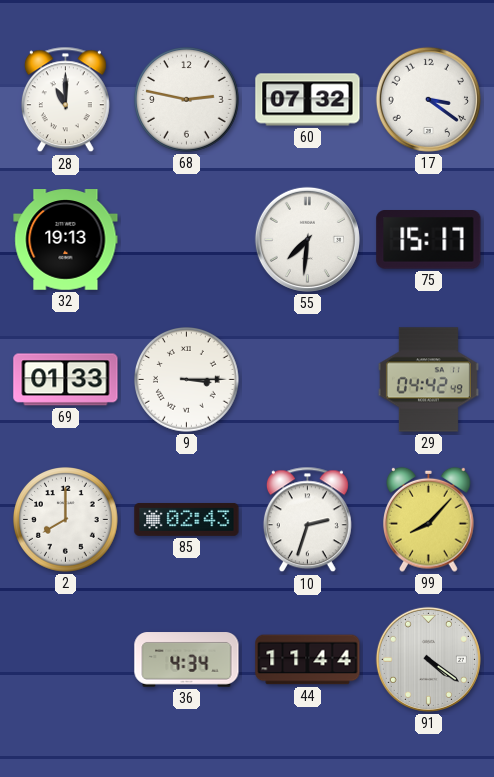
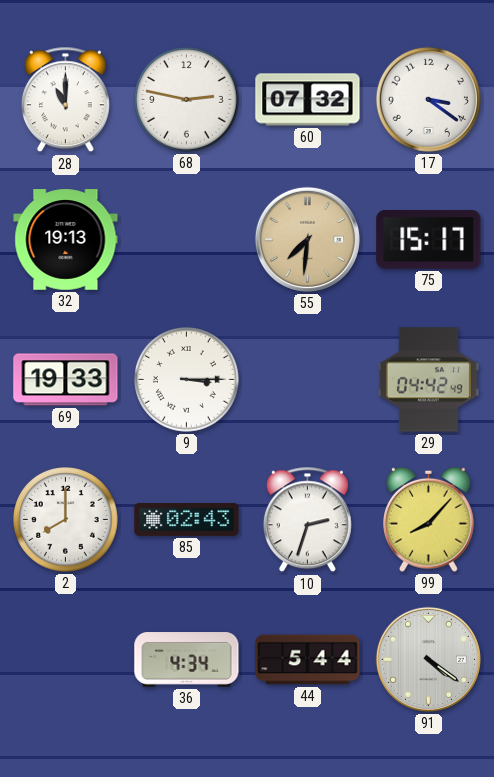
55 dial: white -> champagne
69: 01:33 -> 19:33
44: 11:44 -> 5:44
